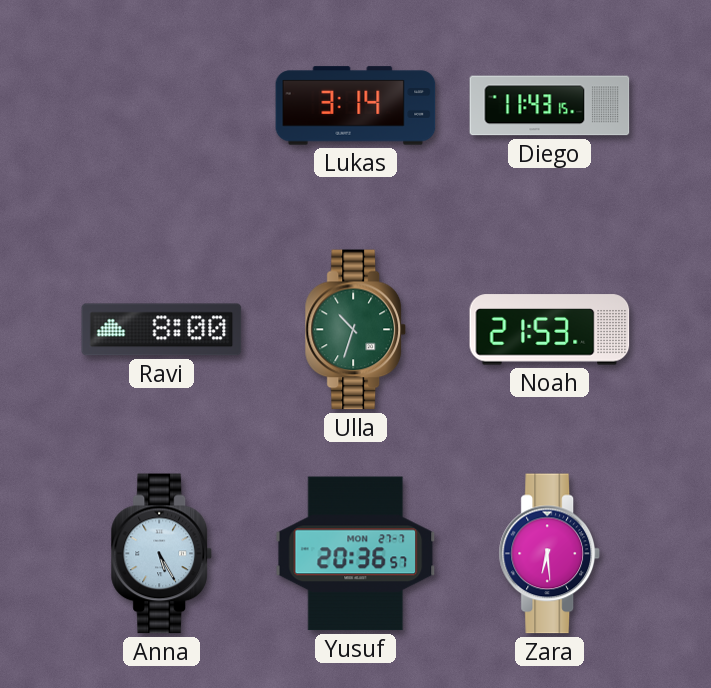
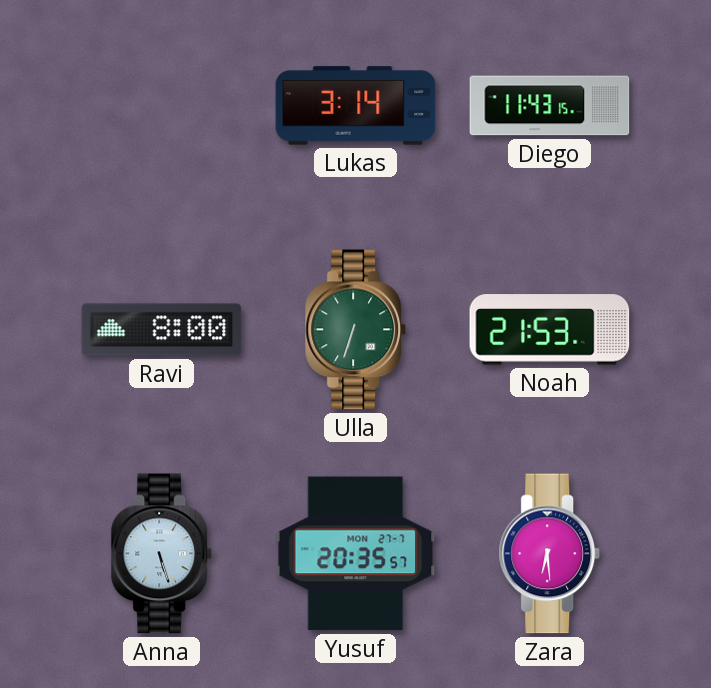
Ulla: 10:33 -> 6:33
Anna: 5:25 -> 5:27
Yusuf: 20:36 -> 20:35
